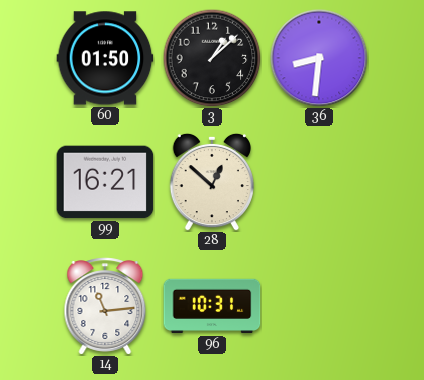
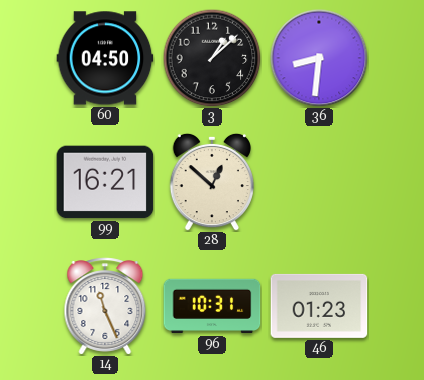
60: 01:50 -> 04:50
14: 11:14 -> 11:26
46: none -> 01:23
